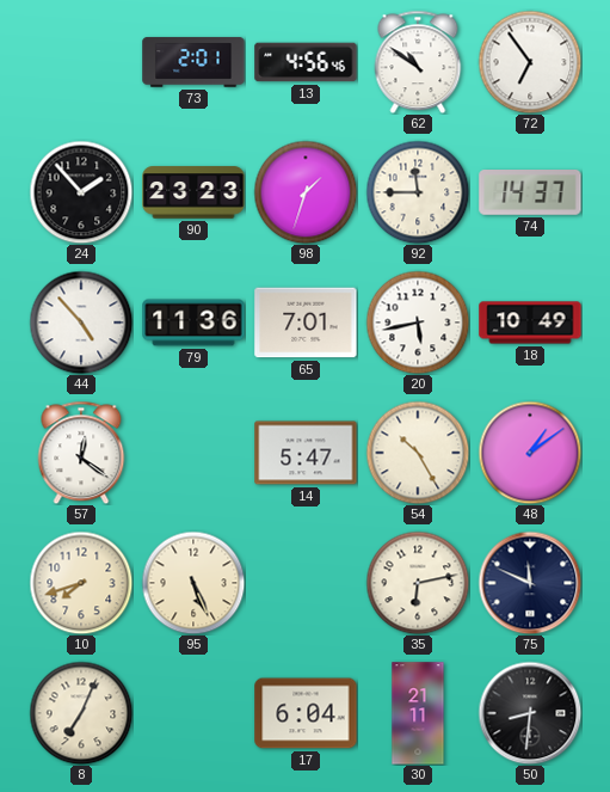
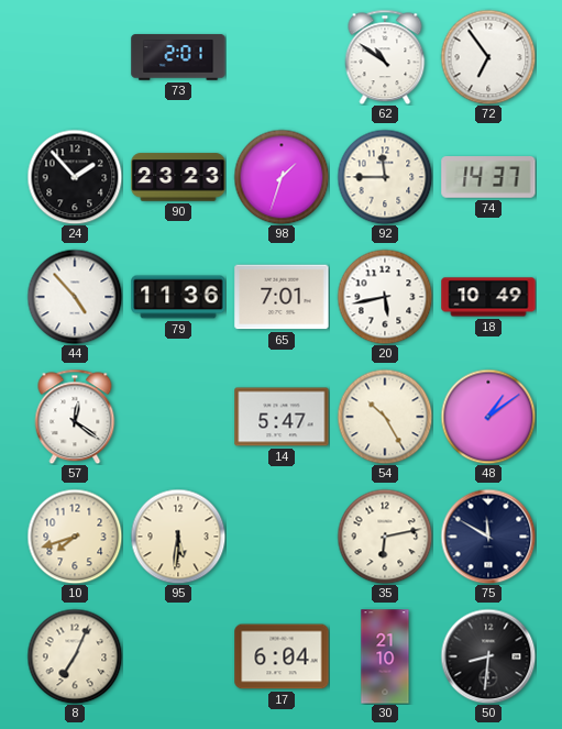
13: 4:56 -> none
95: 5:26 -> 5:31
75: 11:49 -> 11:50
30: 21:11 -> 21:10
